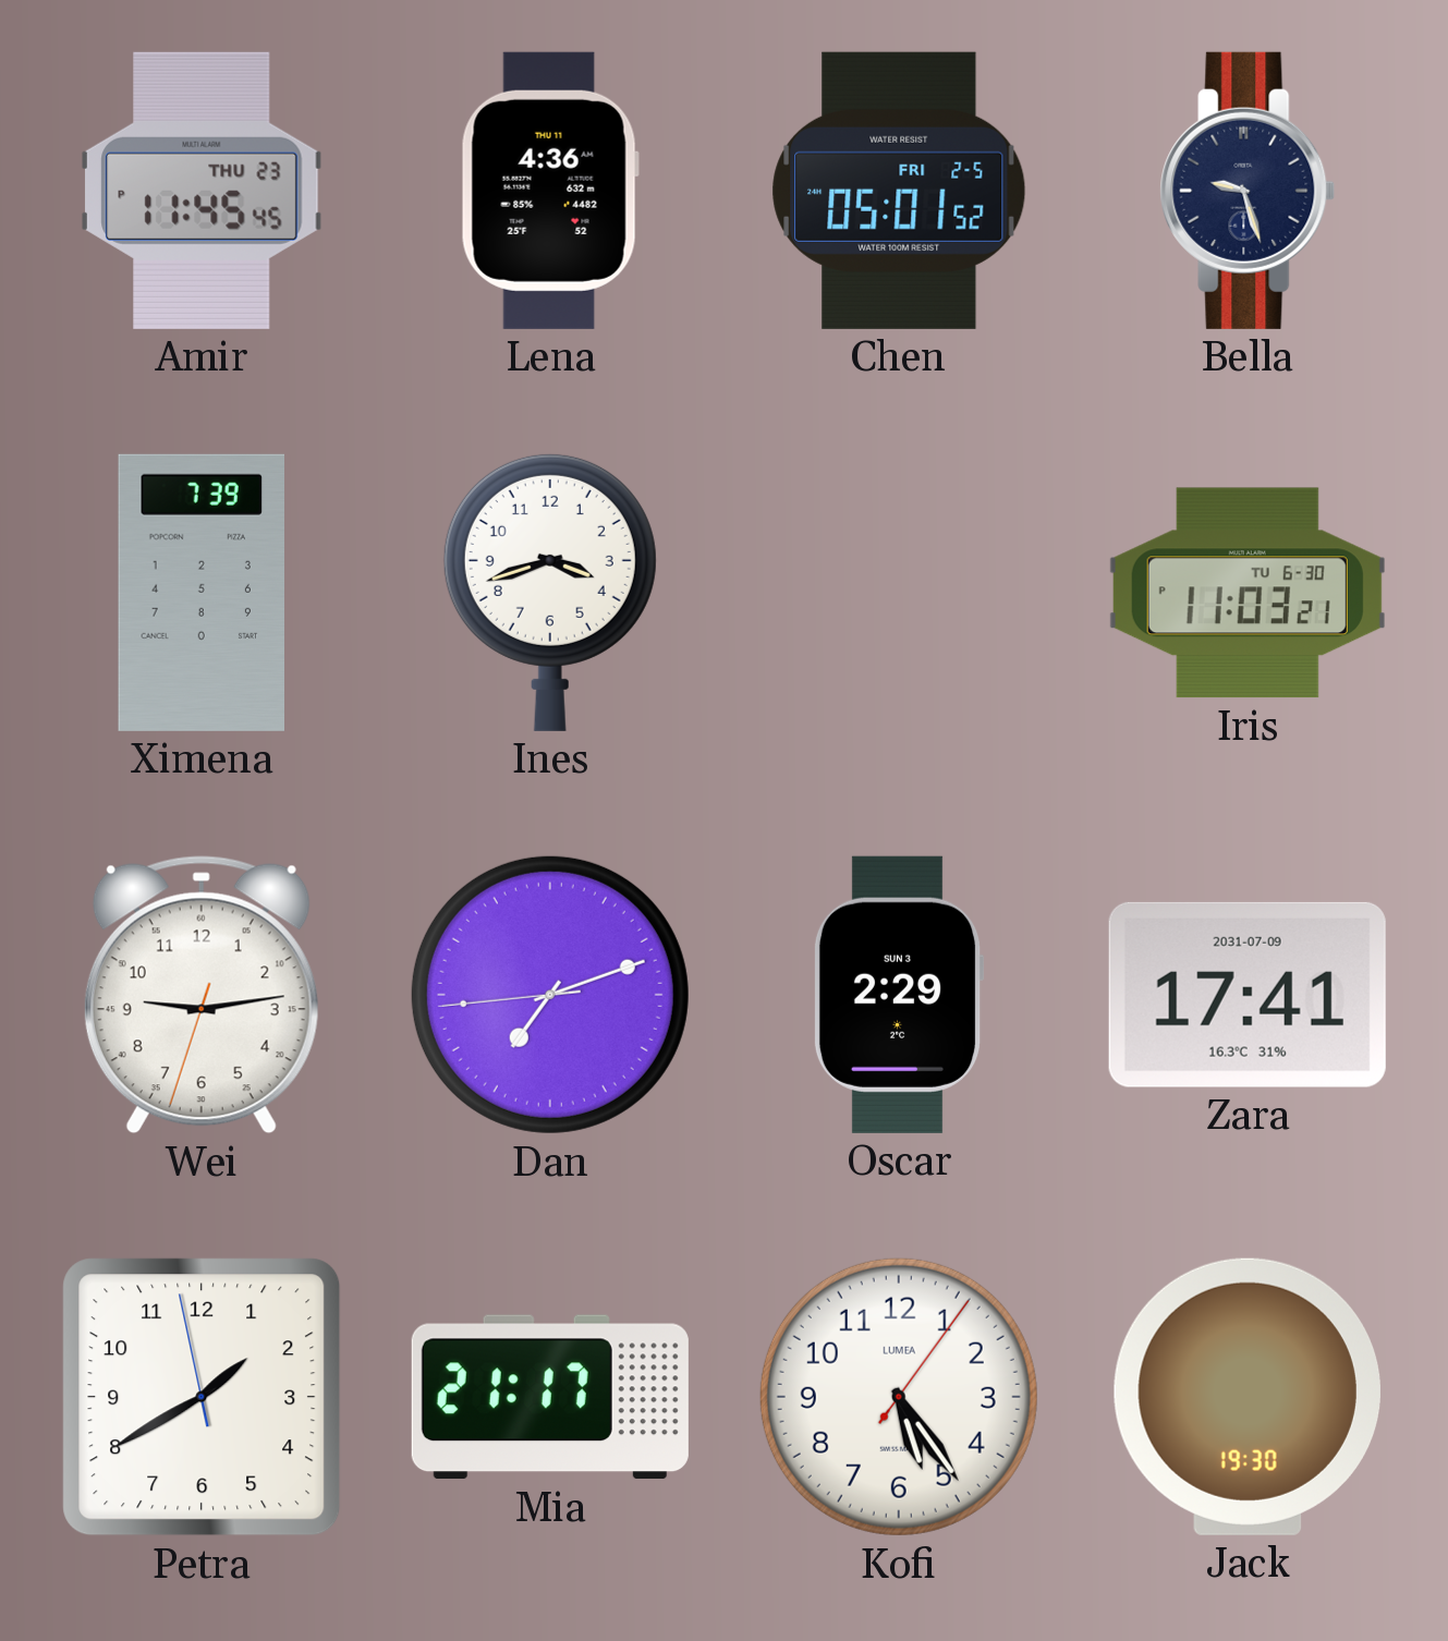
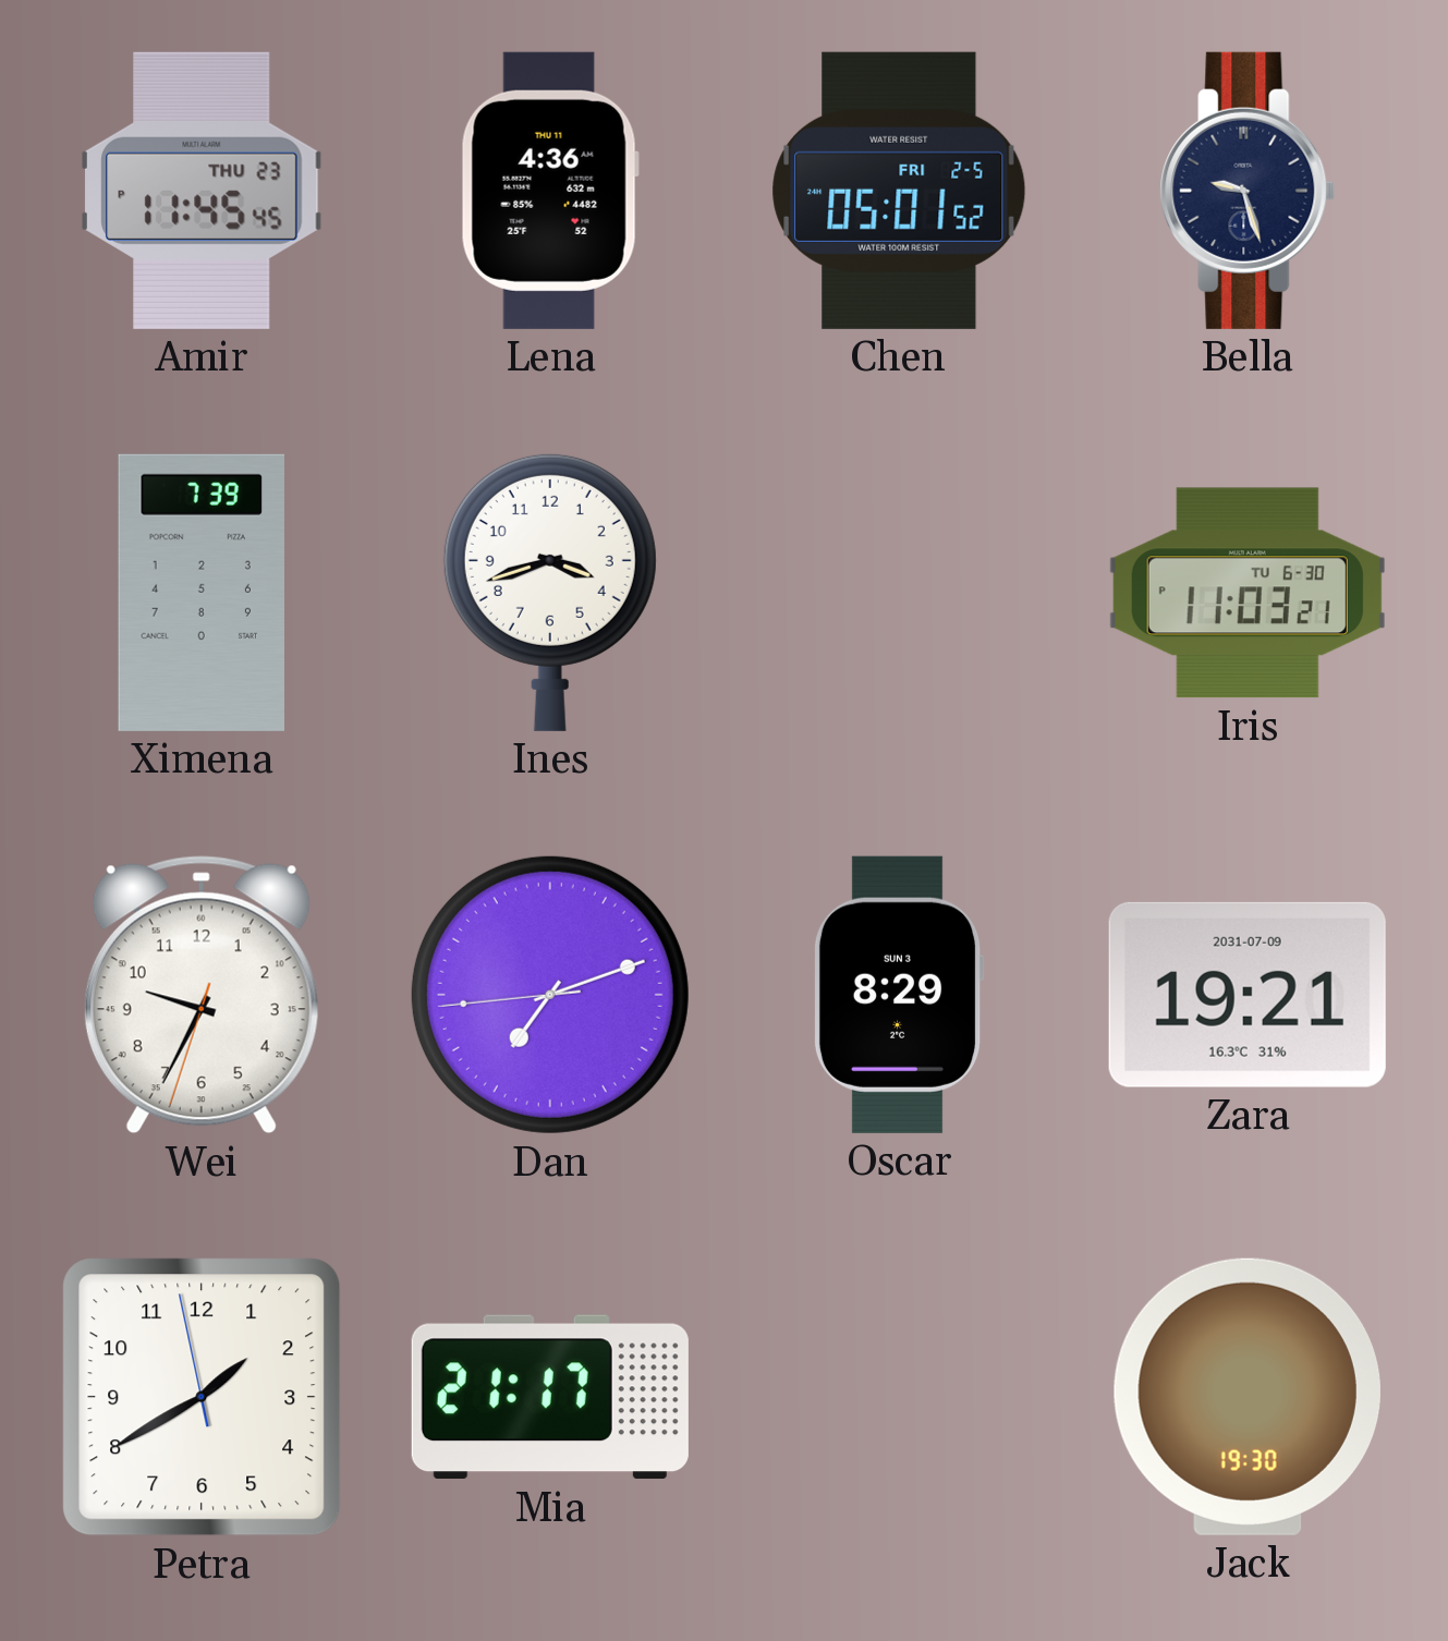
Wei: 9:13 -> 9:34
Oscar: 2:29 -> 8:29
Zara: 17:41 -> 19:21
Kofi: 5:24 -> none
